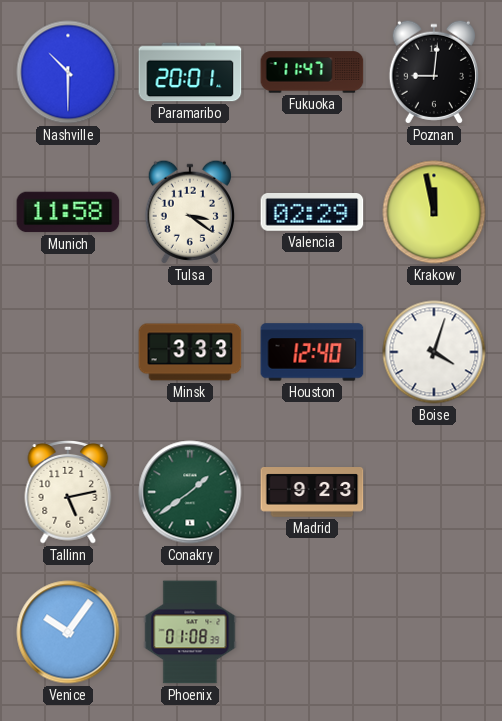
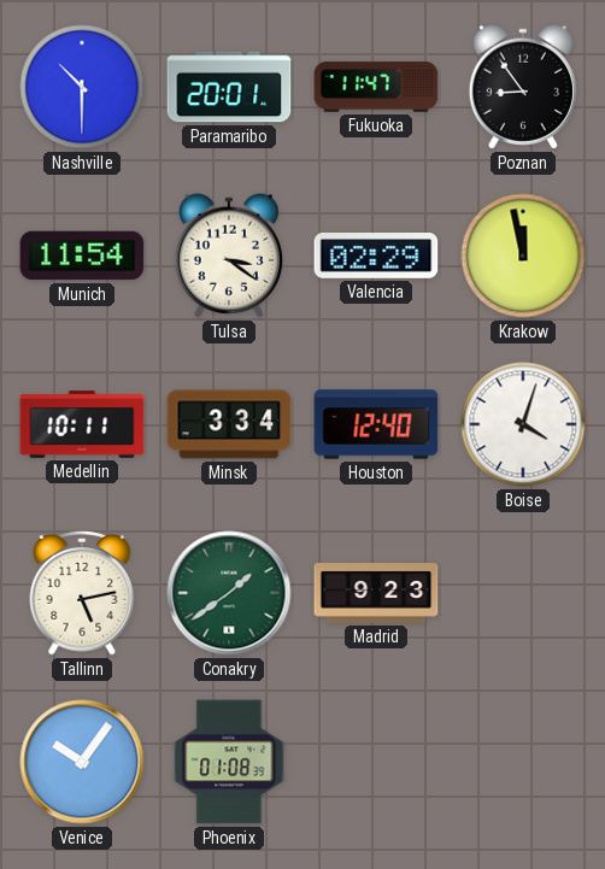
Poznan: 9:01 -> 8:54
Munich: 11:58 -> 11:54
Medellin: none -> 10:11
Minsk: 3:33 -> 3:34
